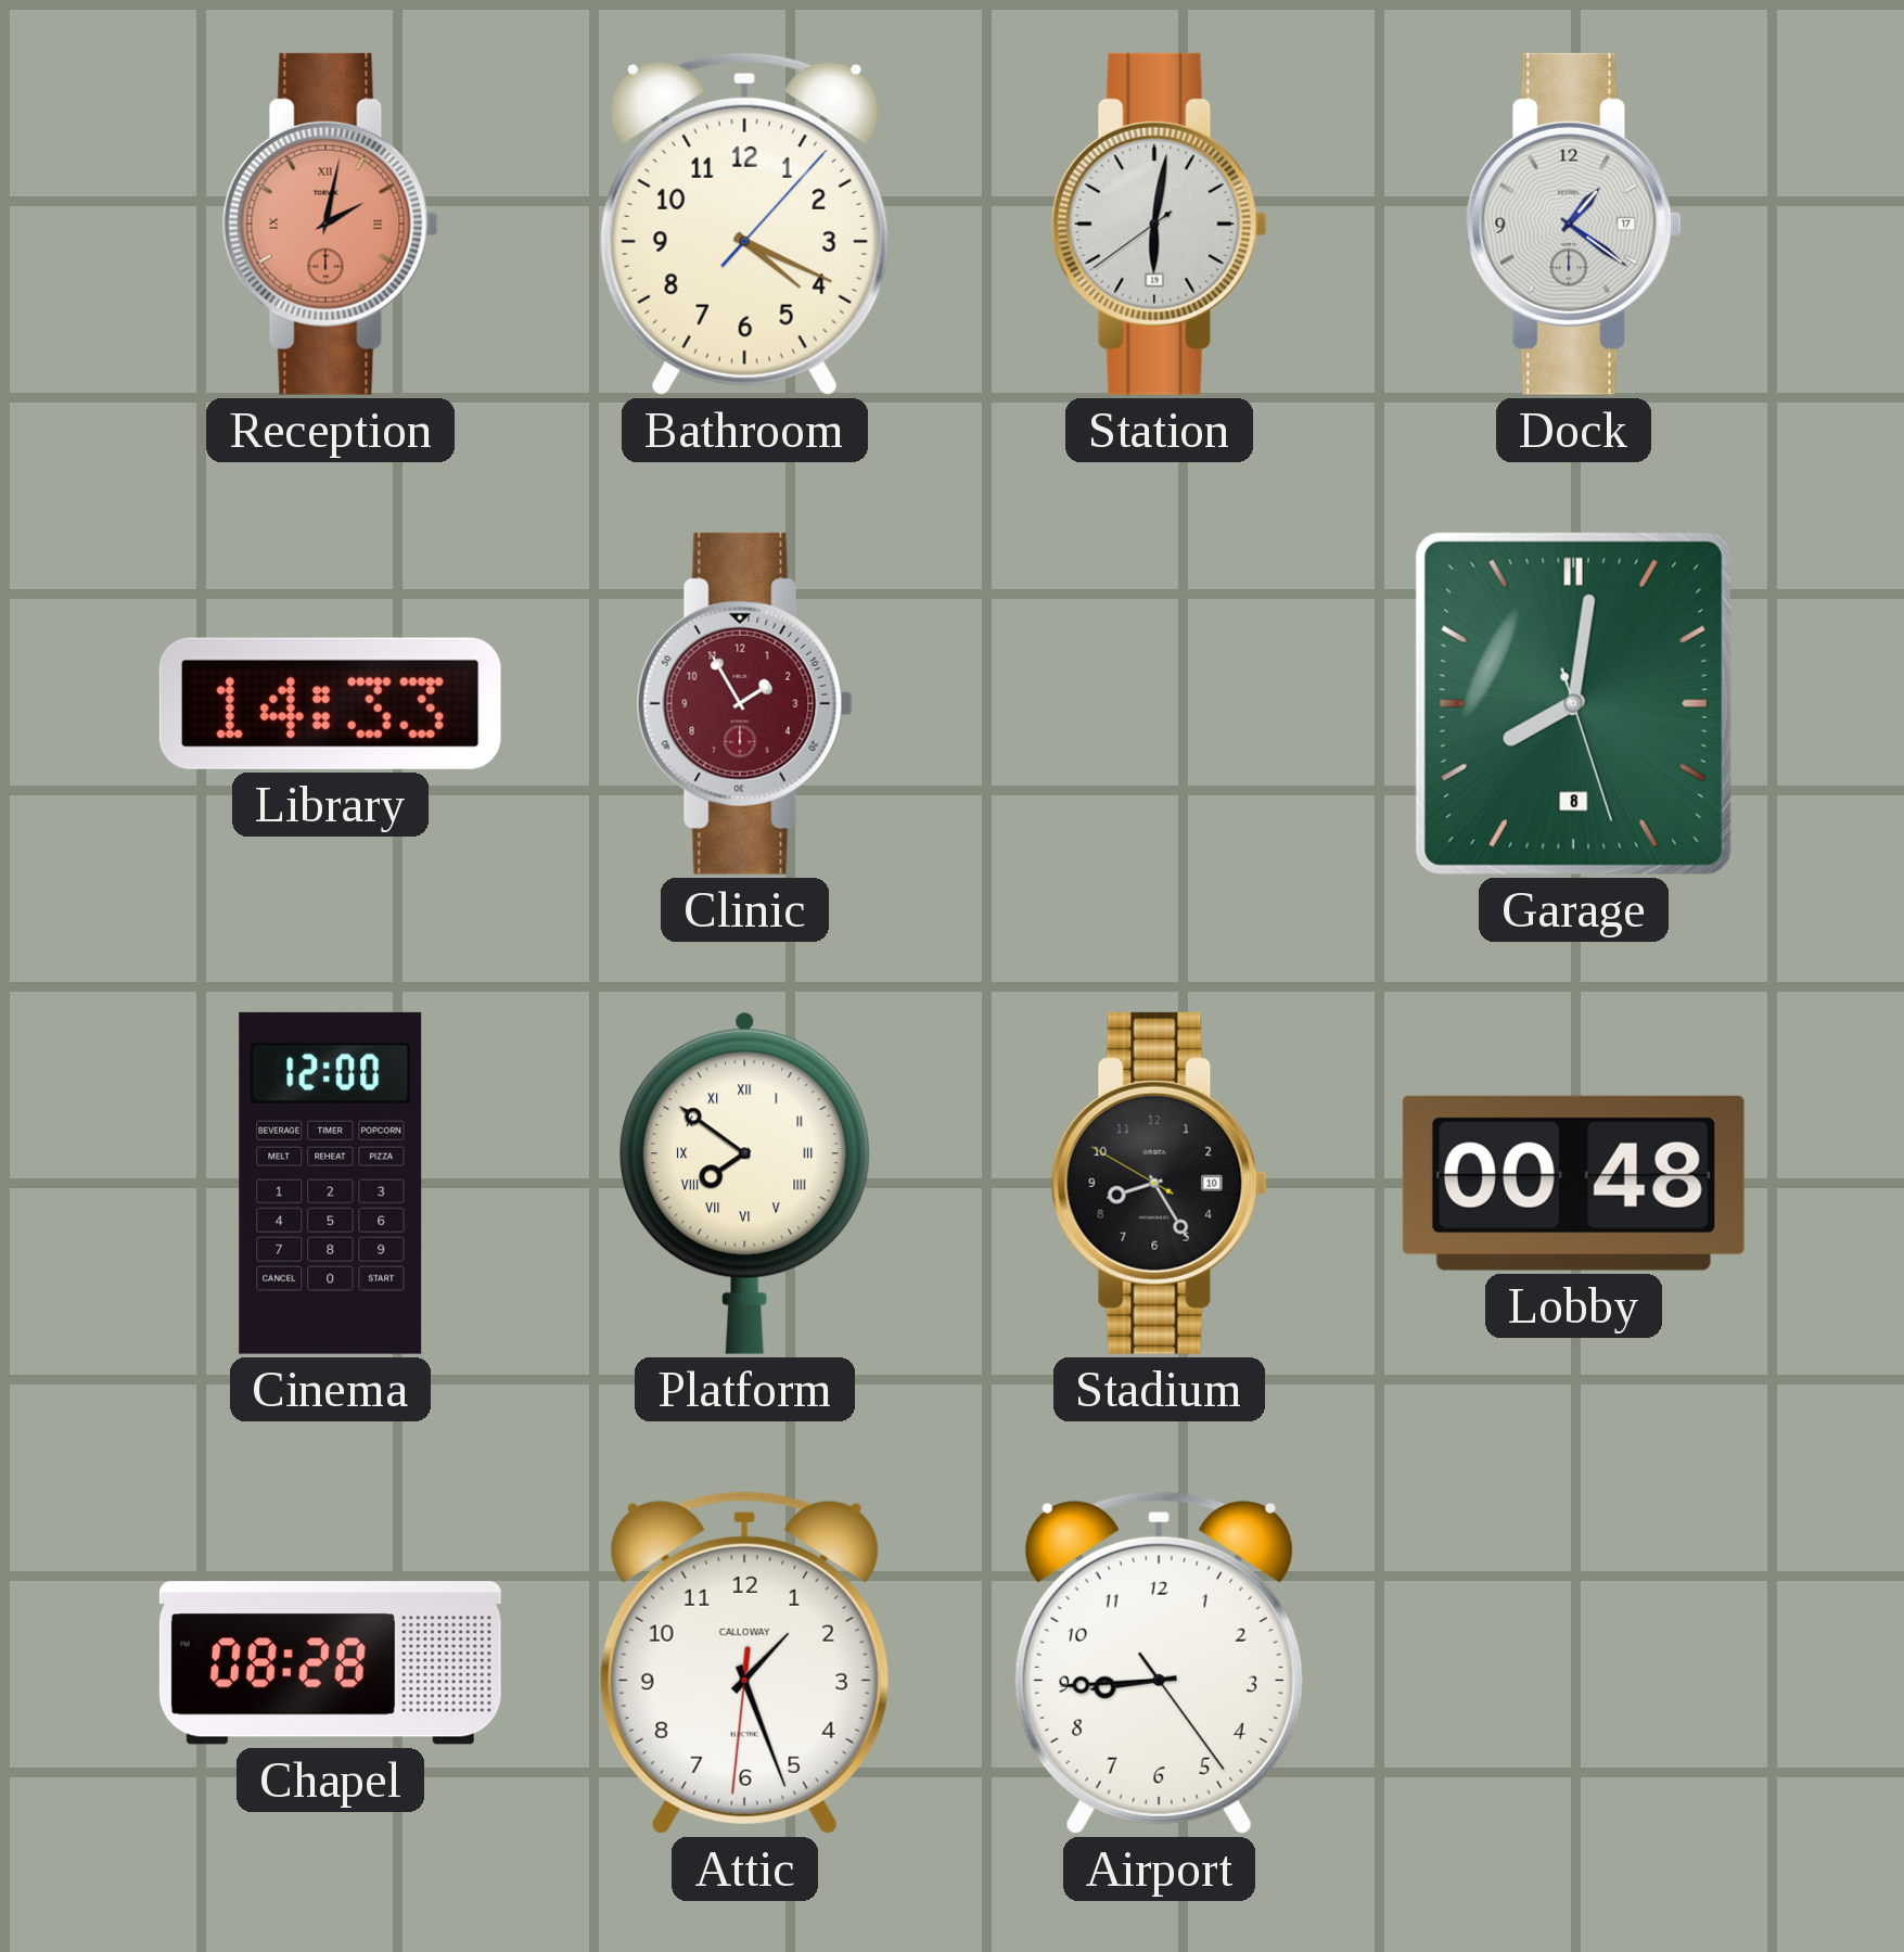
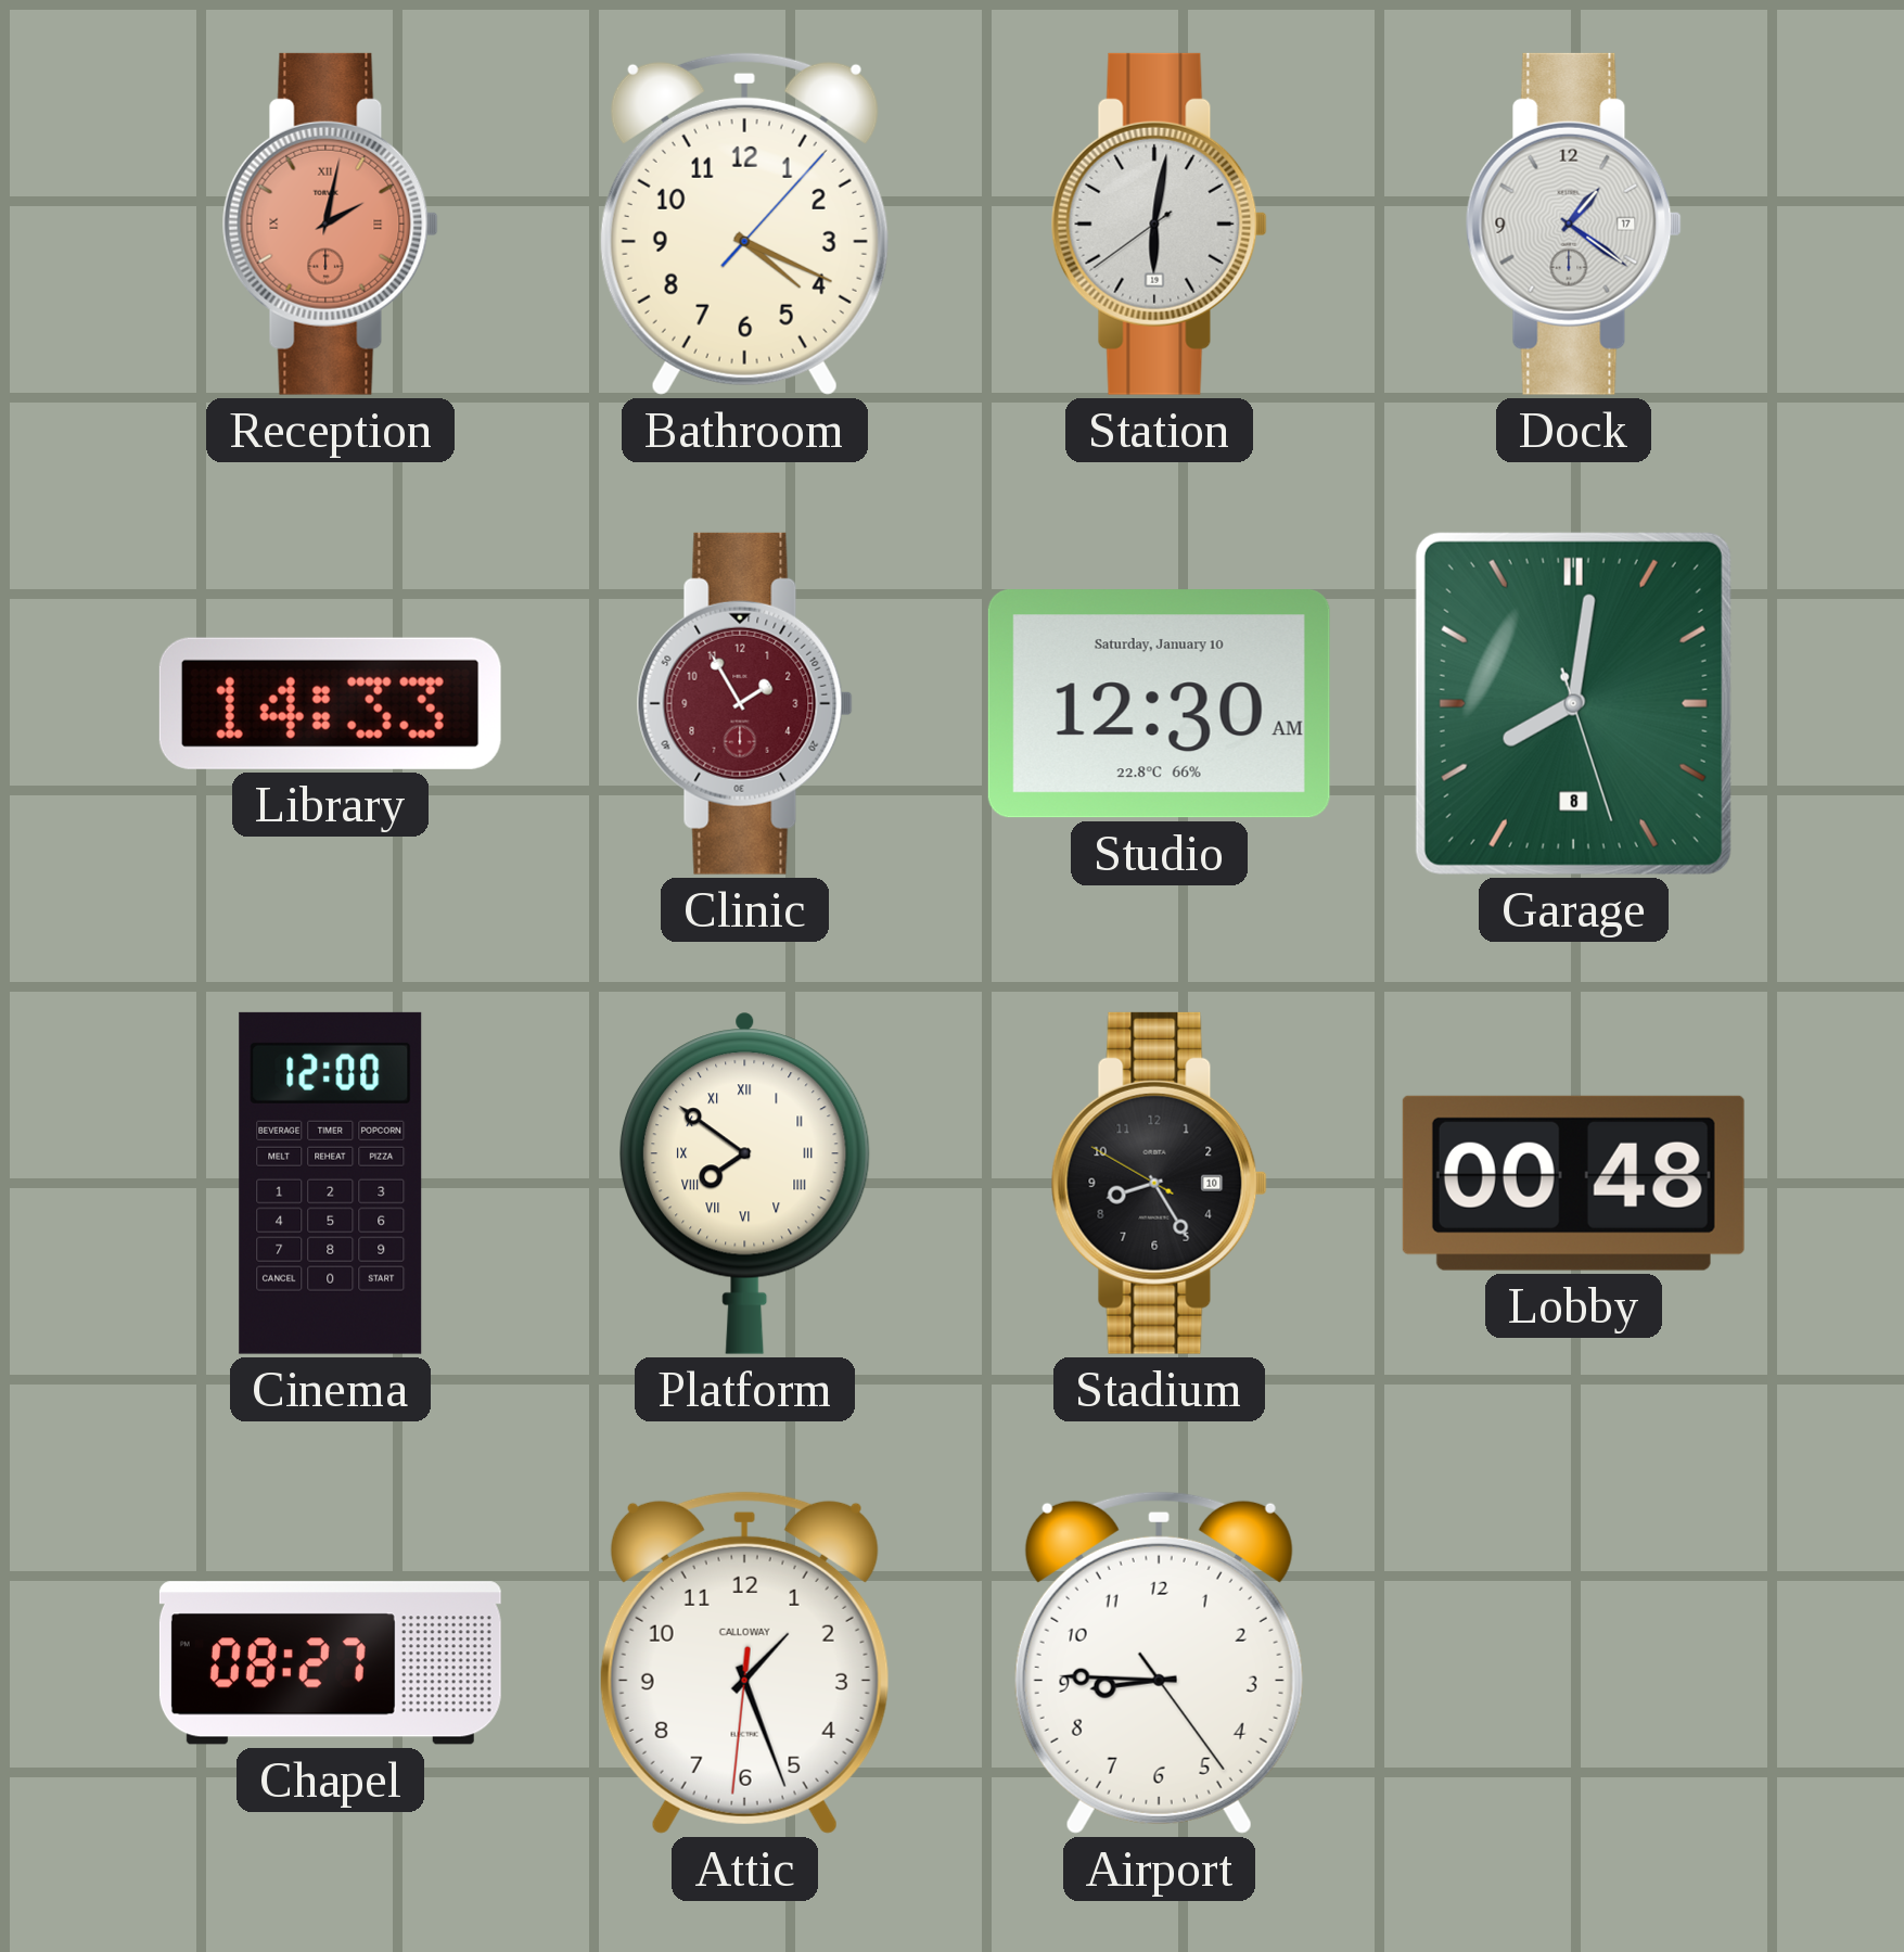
Studio: none -> 12:30
Chapel: 08:28 -> 08:27
Airport: 8:44 -> 8:45
